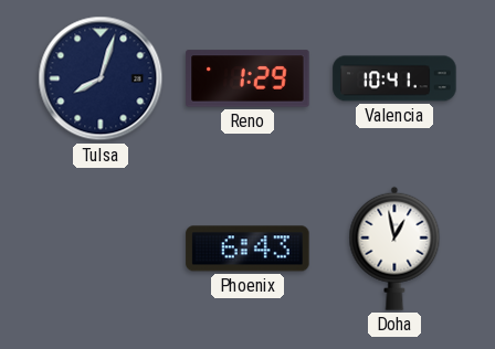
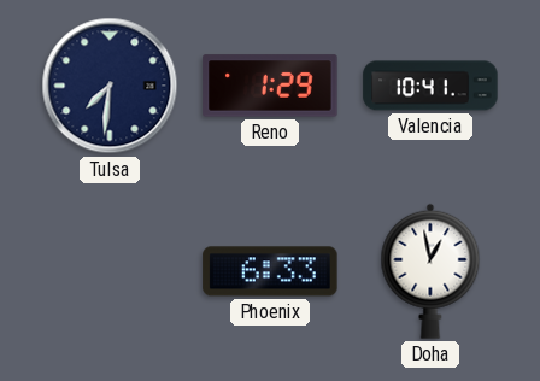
Tulsa: 8:03 -> 7:31
Phoenix: 6:43 -> 6:33
